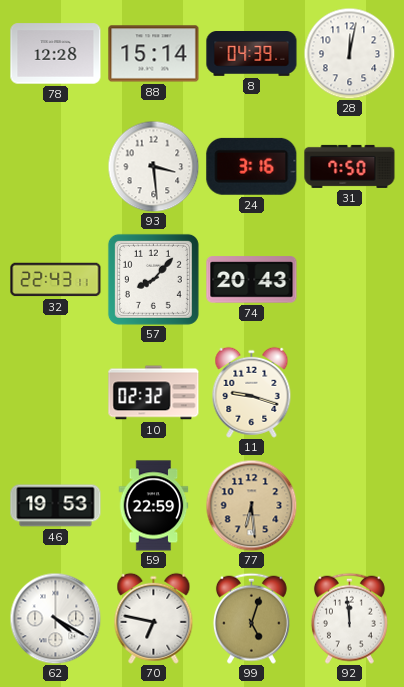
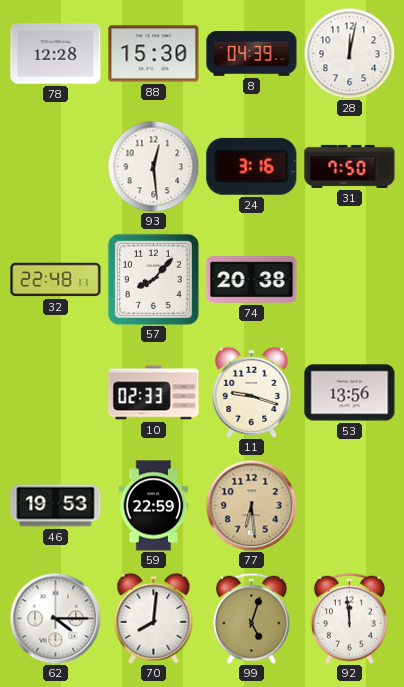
88: 15:14 -> 15:30
93: 3:29 -> 12:29
32: 22:43 -> 22:48
74: 20:43 -> 20:38
10: 02:32 -> 02:33
53: none -> 13:56
62: 4:20 -> 4:15
70: 6:47 -> 8:01
